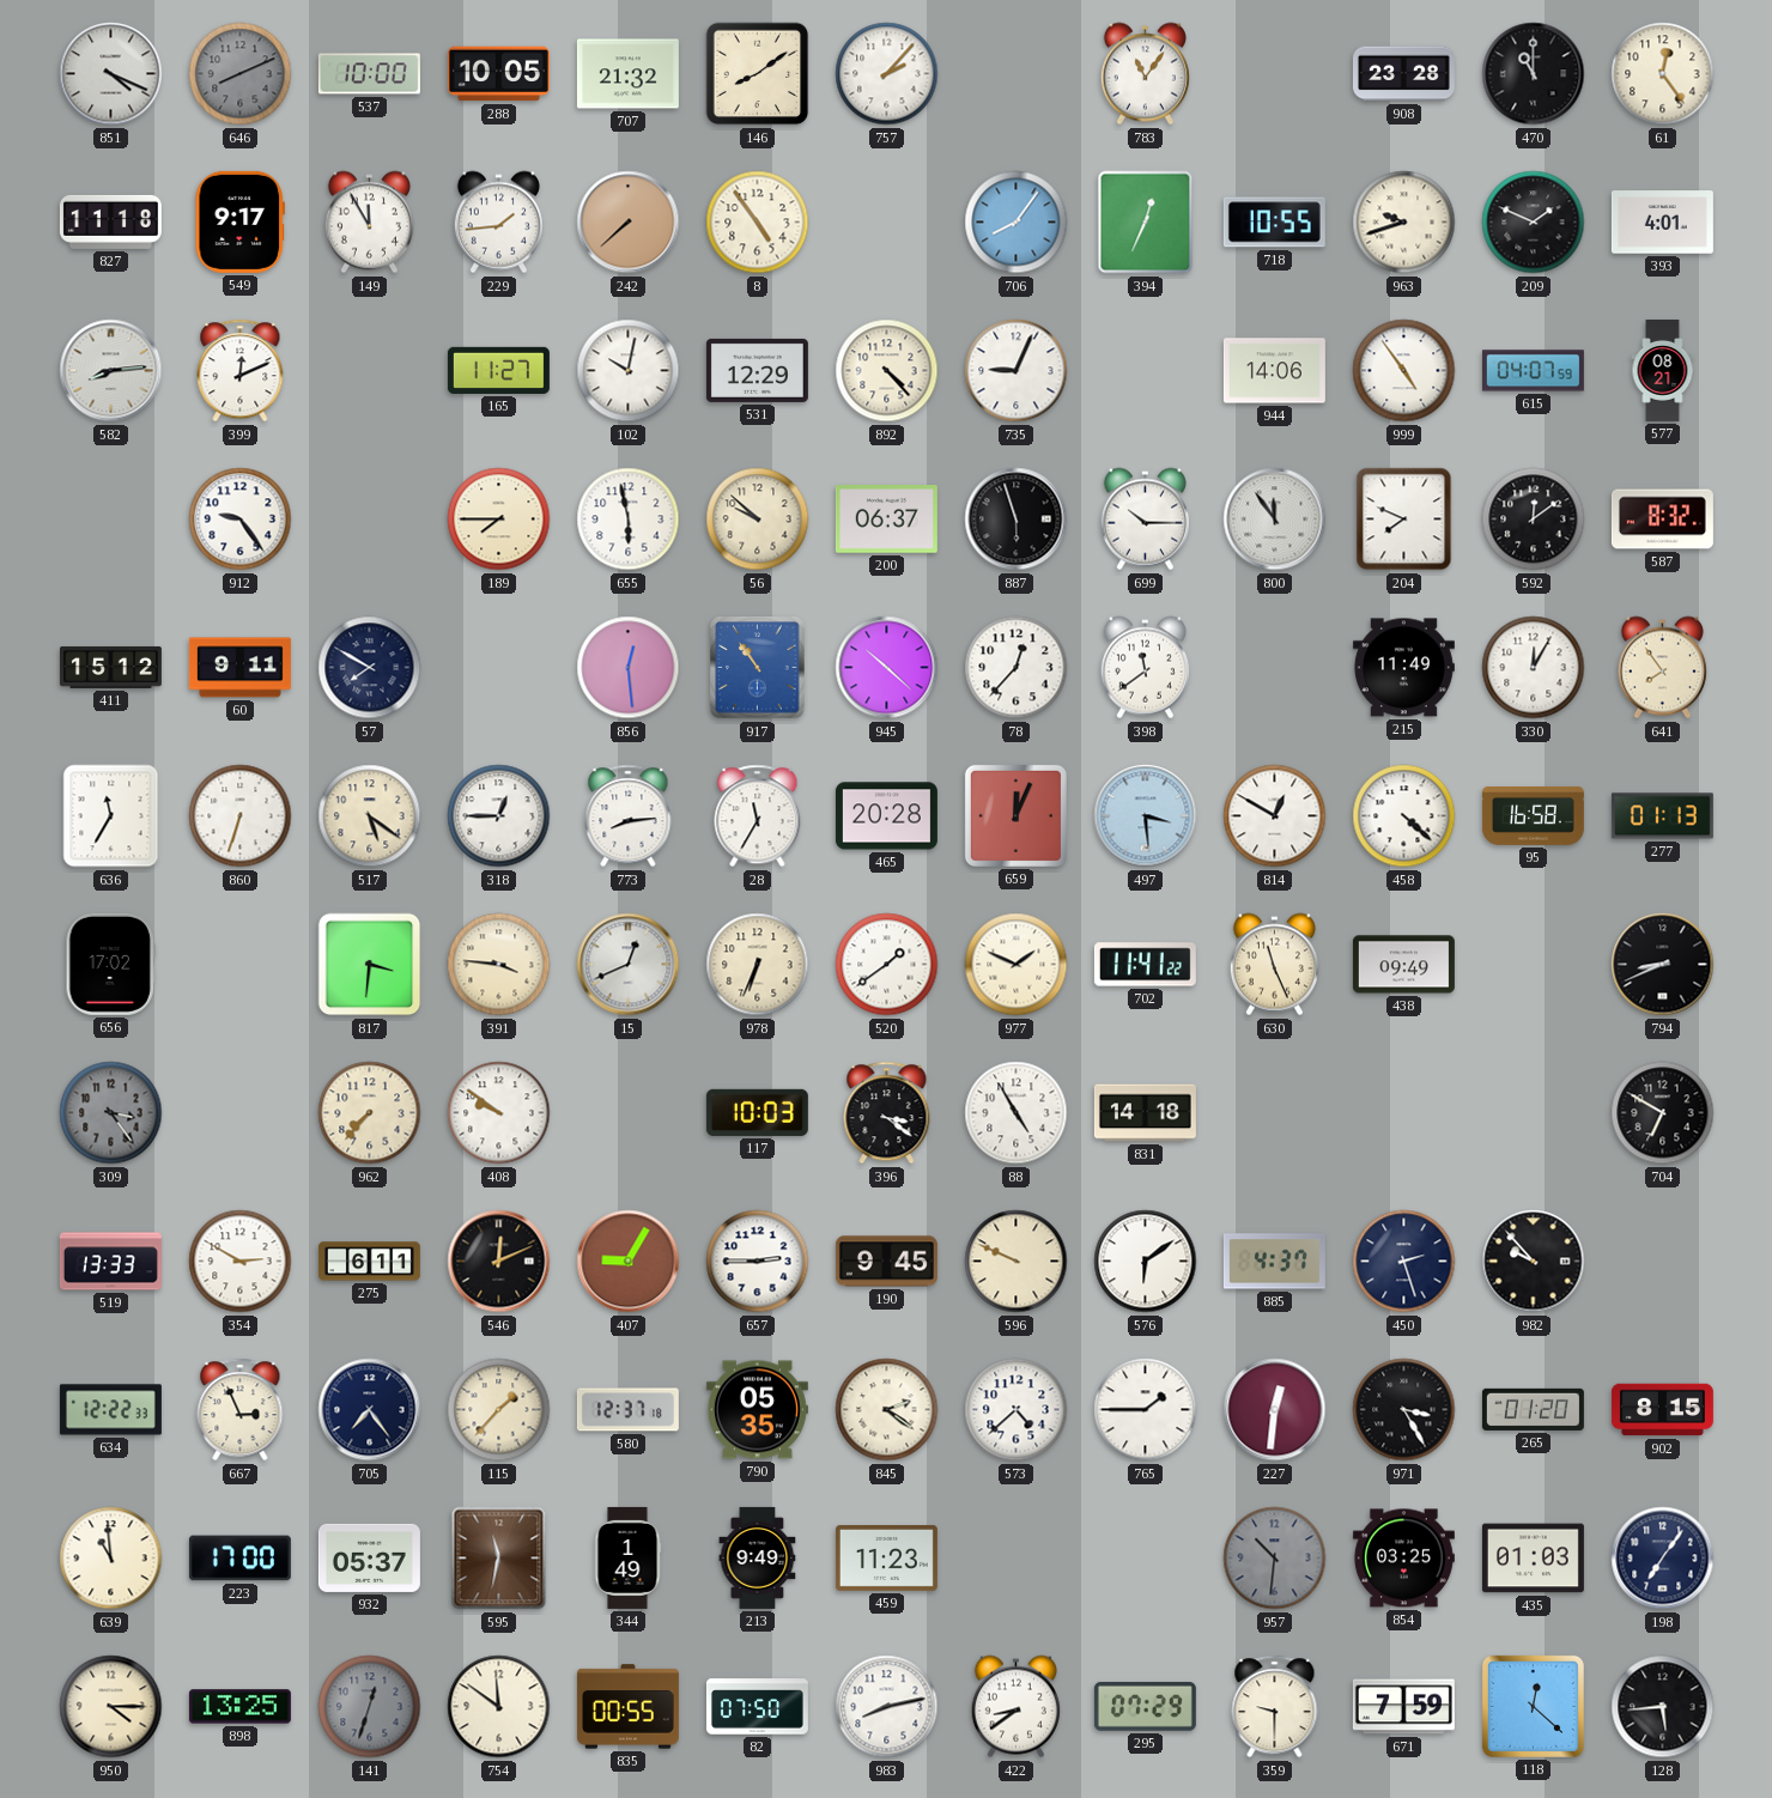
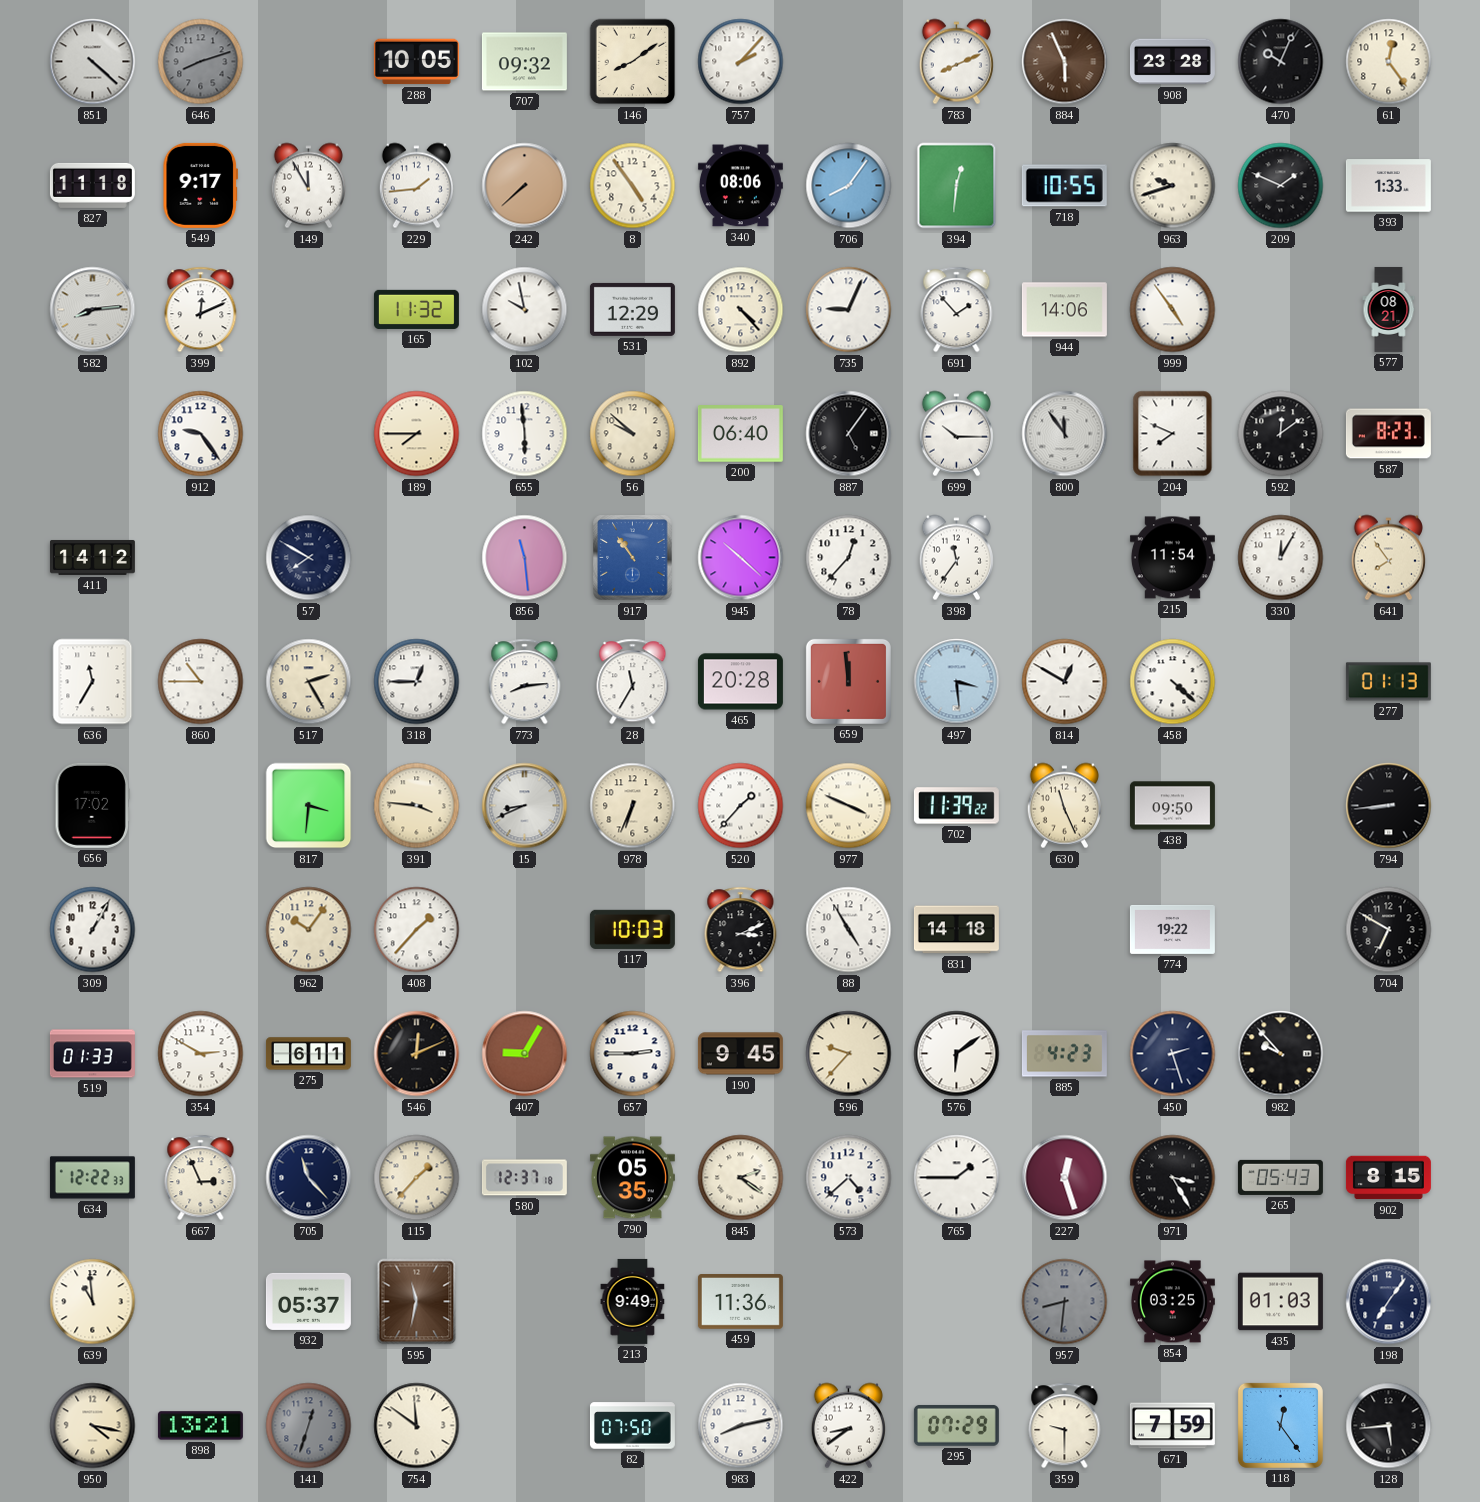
851: 4:19 -> 4:22
646: 8:11 -> 8:12
537: 10:00 -> none
707: 21:32 -> 09:32
783: 11:06 -> 8:11
884: none -> 5:56
470: 11:00 -> 10:04
340: none -> 08:06
394: 12:34 -> 12:31
393: 4:01 -> 1:33
165: 11:27 -> 11:32
102: 10:02 -> 9:58
691: none -> 1:53
615: 04:07 -> none
655: 5:58 -> 5:59
200: 06:37 -> 06:40
887: 5:57 -> 5:06
587: 8:32 -> 8:23
411: 15:12 -> 14:12
60: 9:11 -> none
856: 12:29 -> 11:29
398: 11:39 -> 11:36
215: 11:49 -> 11:54
860: 6:33 -> 10:45
517: 5:21 -> 2:25
659: 12:04 -> 11:59
95: 16:58 -> none
15: 12:41 -> 8:41
520: 1:39 -> 1:37
977: 1:49 -> 3:49
702: 11:41 -> 11:39
438: 09:49 -> 09:50
794: 8:41 -> 8:44
309: 3:24 -> 1:05
309 dial: grey -> white
962: 7:37 -> 10:06
408: 9:51 -> 1:37
396: 3:21 -> 3:11
774: none -> 19:22
519: 13:33 -> 01:33
596: 9:49 -> 9:37
885: 4:37 -> 4:23
705: 7:24 -> 11:23
227: 12:31 -> 12:27
265: 01:20 -> 05:43
223: 17:00 -> none
344: 1:49 -> none
459: 11:23 -> 11:36
957: 10:31 -> 8:31
950: 4:15 -> 4:17
898: 13:25 -> 13:21
835: 00:55 -> none
118: 12:22 -> 12:24
